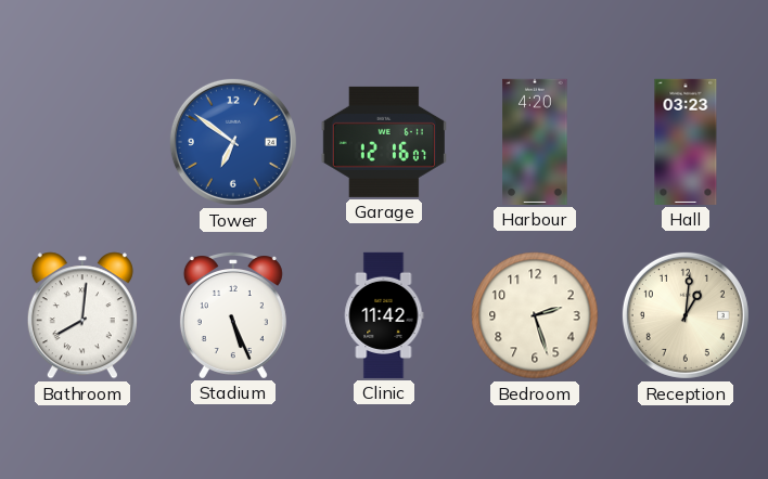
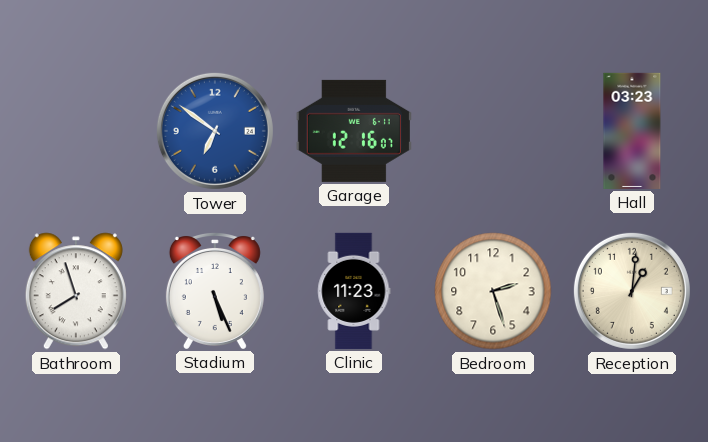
Harbour: 4:20 -> none
Bathroom: 8:01 -> 7:57
Clinic: 11:42 -> 11:23
